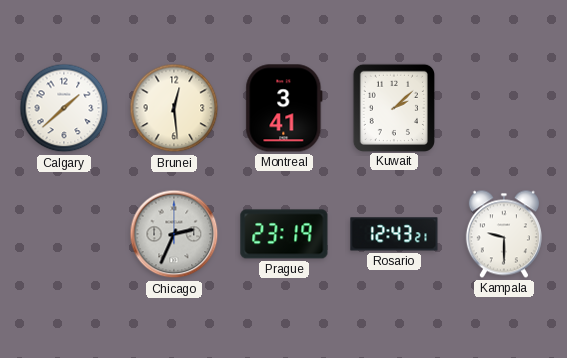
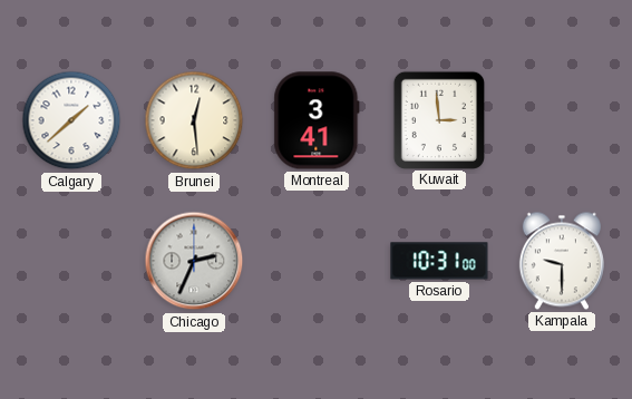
Kuwait: 2:08 -> 2:59
Prague: 23:19 -> none
Rosario: 12:43 -> 10:31
